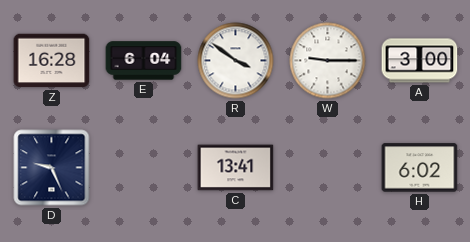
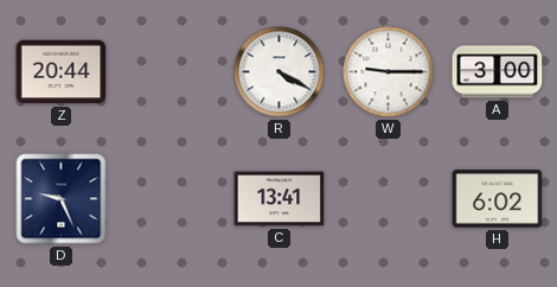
Z: 16:28 -> 20:44
E: 6:04 -> none
R: 3:51 -> 4:20
